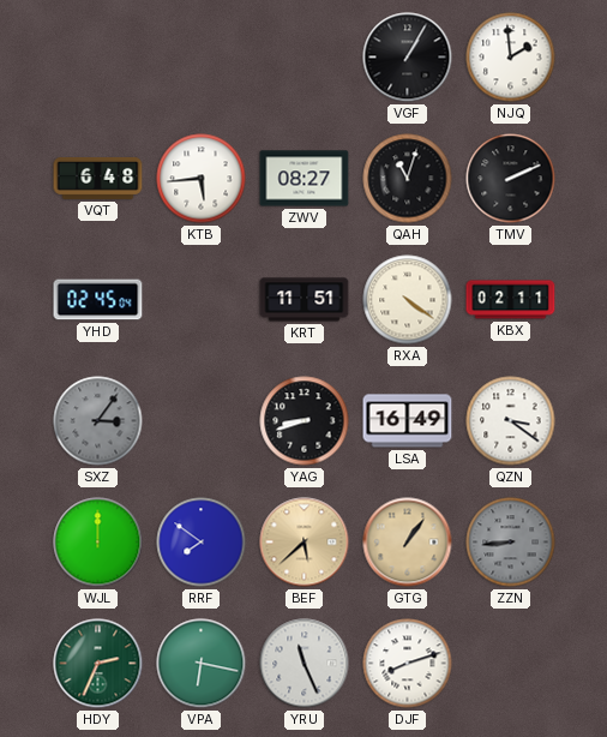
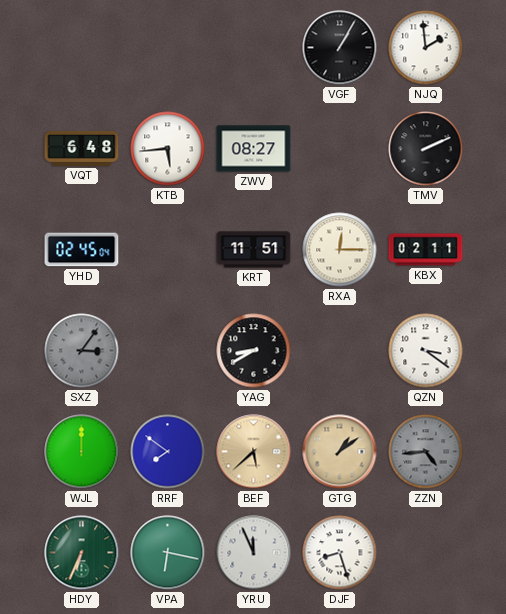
QAH: 11:03 -> none
RXA: 4:21 -> 12:15
YAG: 8:42 -> 8:40
LSA: 16:49 -> none
GTG: 1:06 -> 1:09
ZZN: 8:44 -> 4:44
HDY: 2:34 -> 6:34
YRU: 11:26 -> 11:56
DJF: 8:12 -> 8:27
